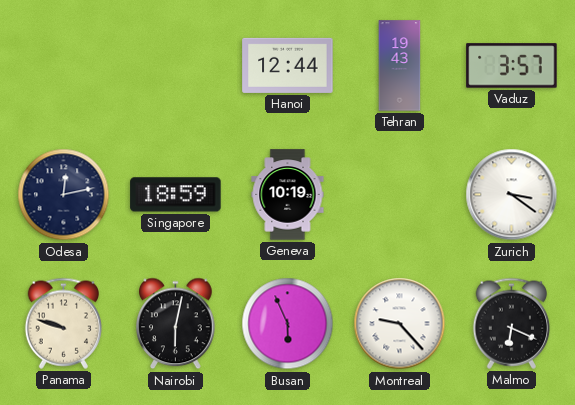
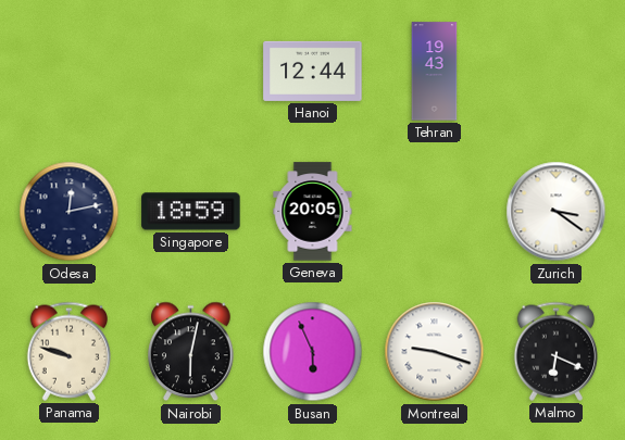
Vaduz: 3:57 -> none
Geneva: 10:19 -> 20:05
Montreal: 9:23 -> 9:18
